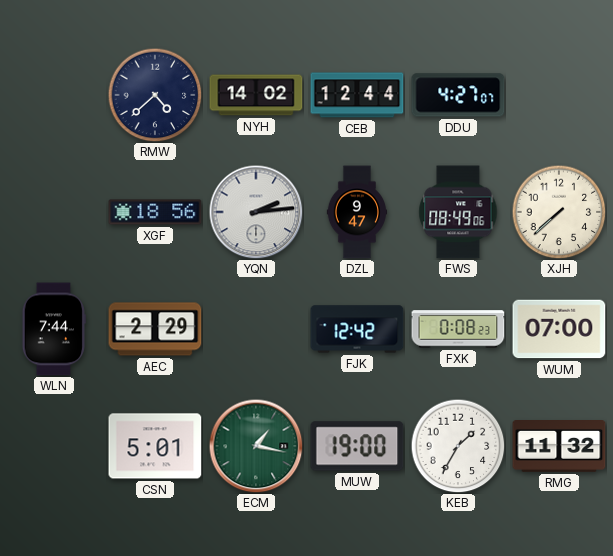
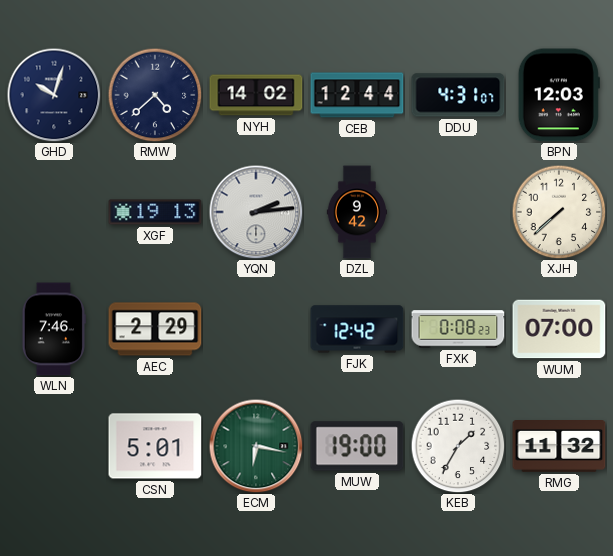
GHD: none -> 10:03
DDU: 4:27 -> 4:31
BPN: none -> 12:03
XGF: 18:56 -> 19:13
DZL: 9:47 -> 9:42
FWS: 08:49 -> none
WLN: 7:44 -> 7:46
ECM: 1:17 -> 6:17
